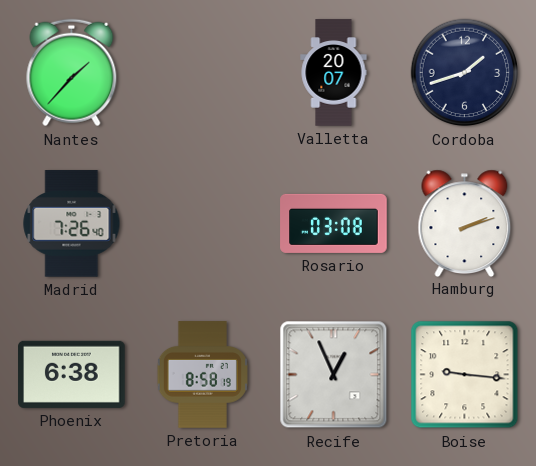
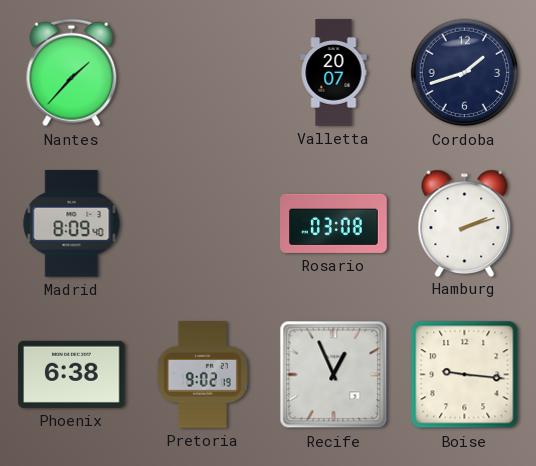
Madrid: 7:26 -> 8:09
Pretoria: 8:58 -> 9:02
